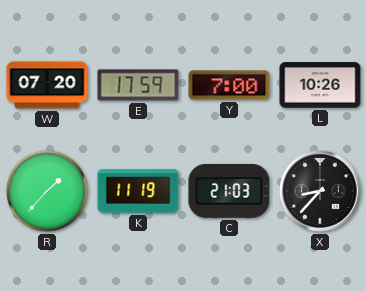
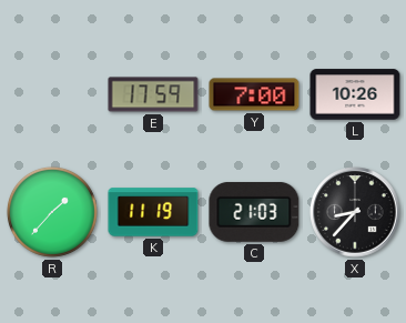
W: 07:20 -> none
